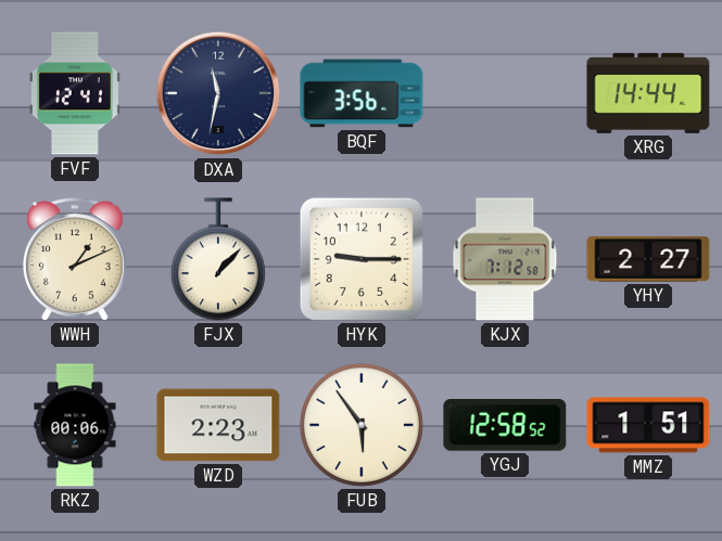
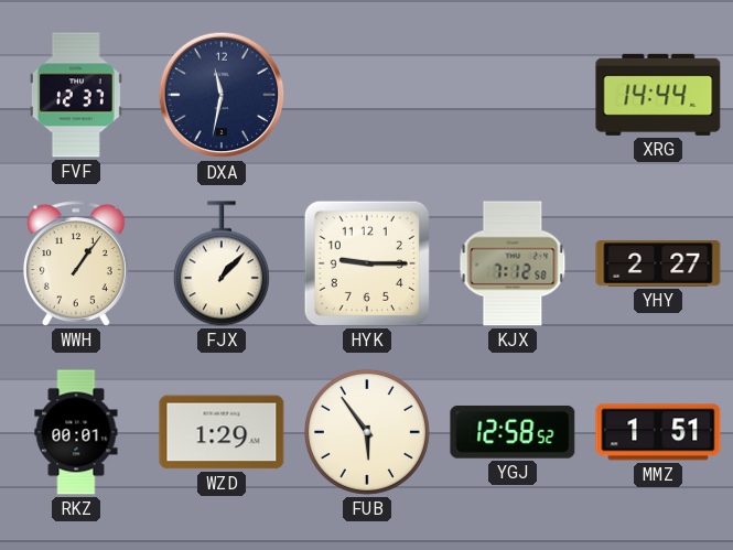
FVF: 12:41 -> 12:37
BQF: 3:56 -> none
WWH: 1:11 -> 1:06
RKZ: 00:06 -> 00:01
WZD: 2:23 -> 1:29
